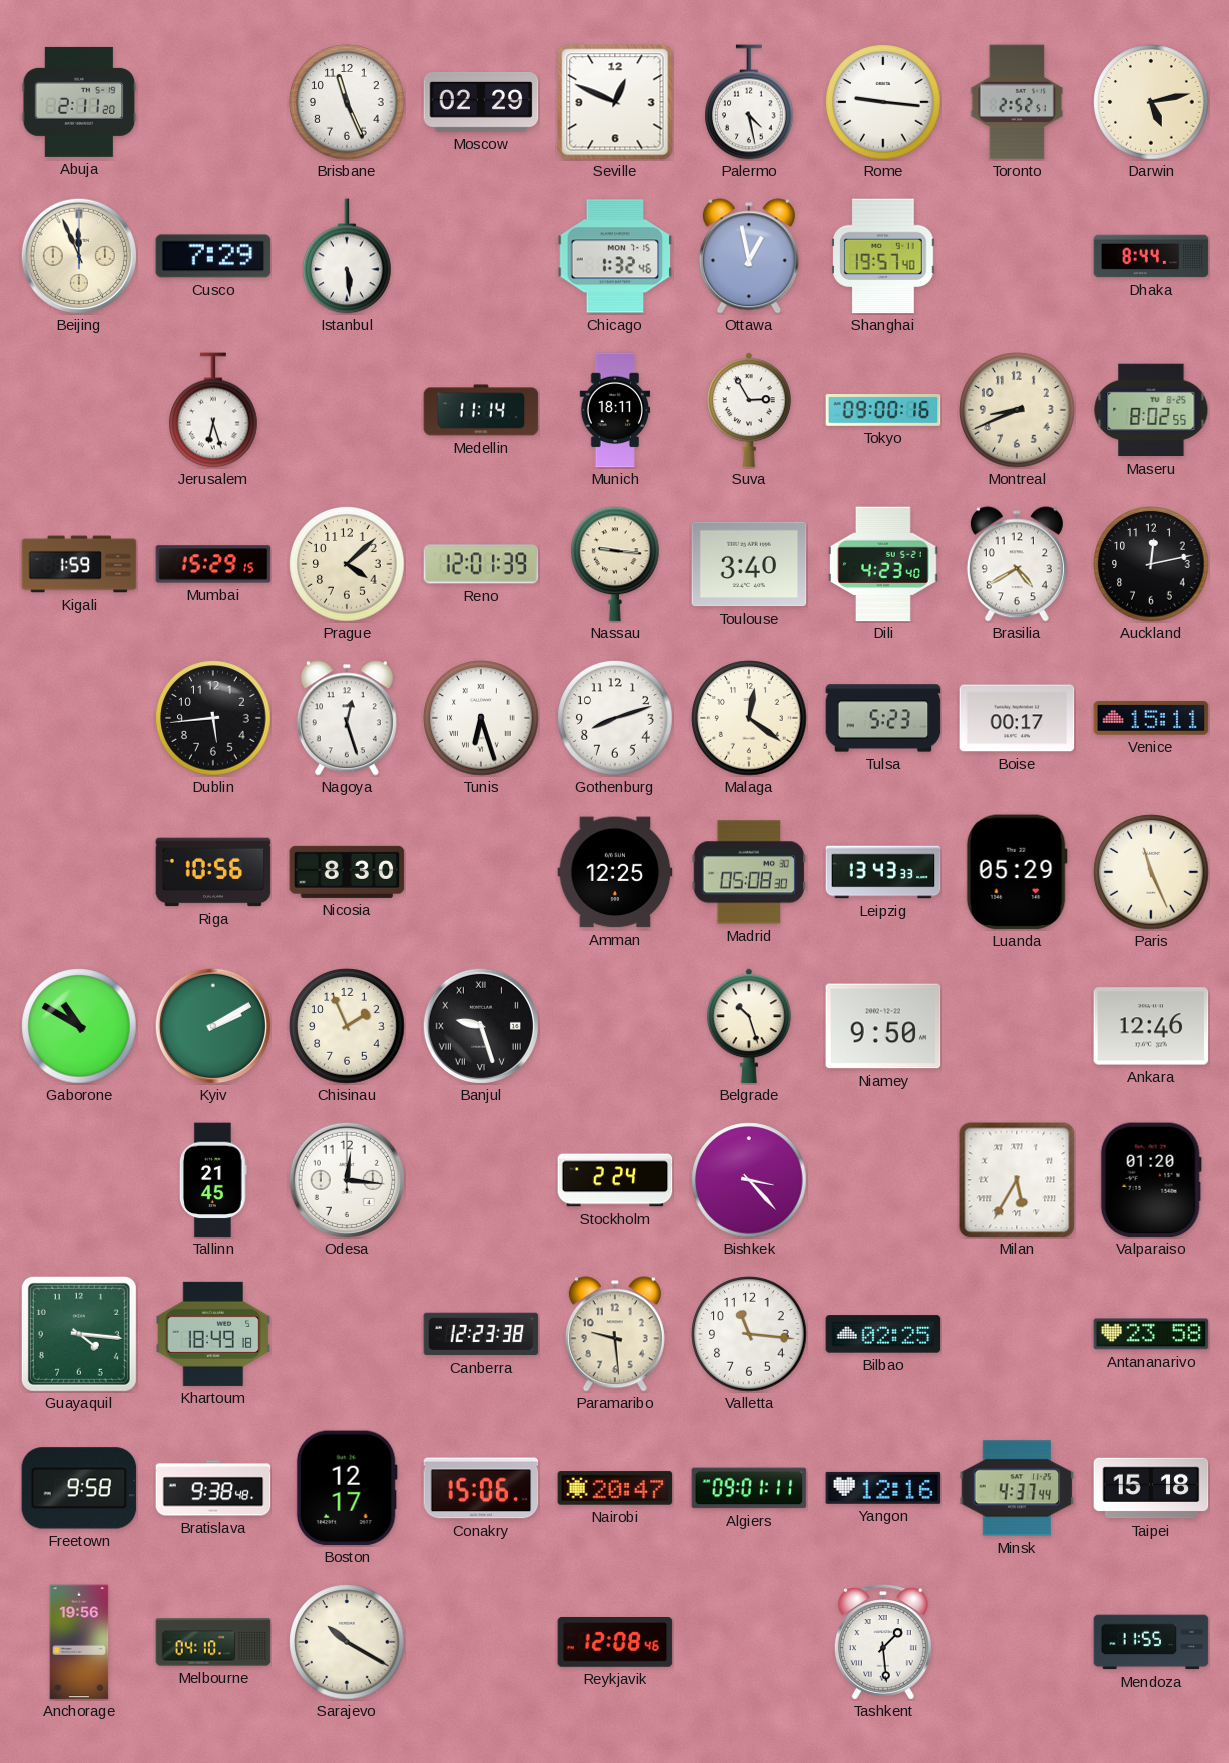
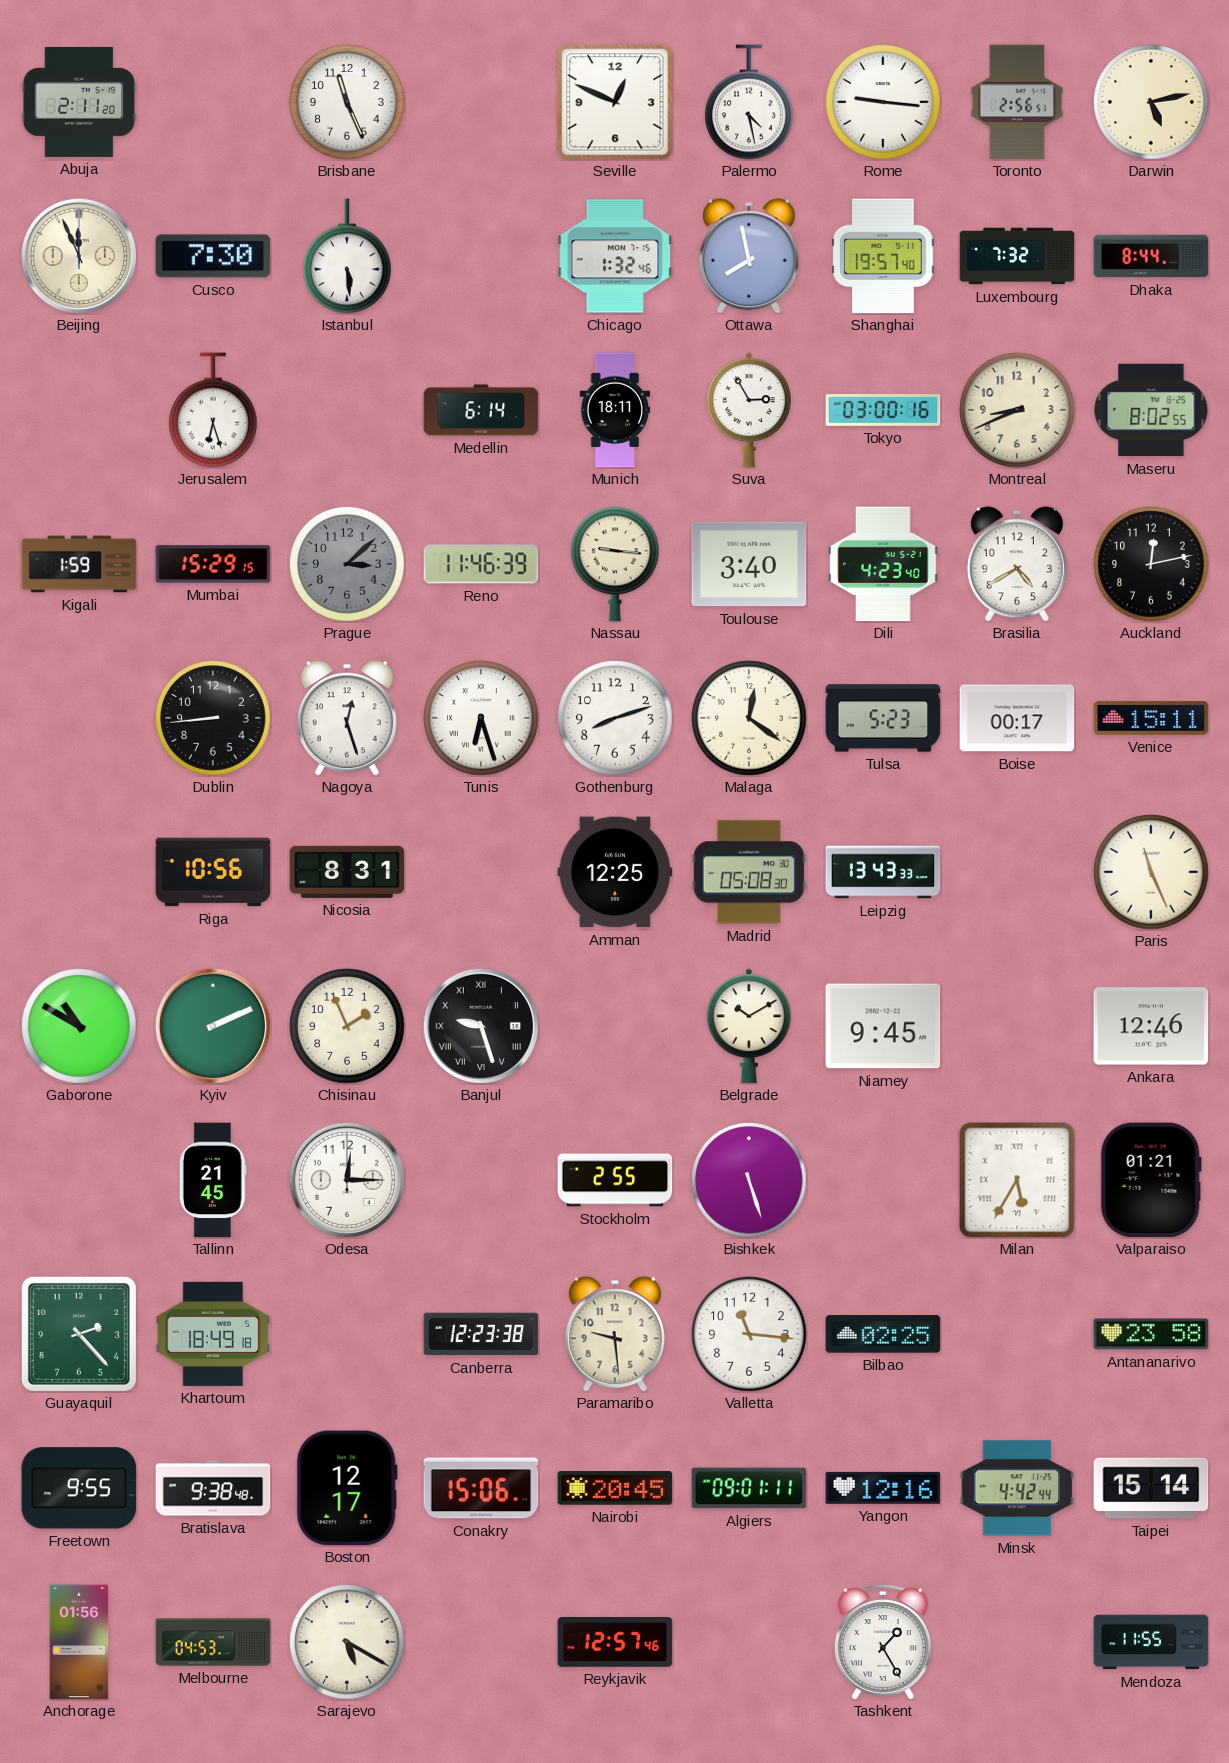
Moscow: 02:29 -> none
Toronto: 2:52 -> 2:56
Cusco: 7:29 -> 7:30
Ottawa: 12:58 -> 7:58
Luxembourg: none -> 7:32
Medellin: 11:14 -> 6:14
Tokyo: 09:00 -> 03:00
Prague: 4:08 -> 3:08
Prague dial: cream -> grey
Reno: 12:01 -> 11:46
Dublin: 5:44 -> 8:44
Nicosia: 8:30 -> 8:31
Luanda: 05:29 -> none
Kyiv: 2:10 -> 2:11
Belgrade: 10:27 -> 10:10
Niamey: 9:50 -> 9:45
Odesa: 12:16 -> 12:15
Stockholm: 2:24 -> 2:55
Bishkek: 3:23 -> 5:27
Valparaiso: 01:20 -> 01:21
Guayaquil: 4:16 -> 2:23
Freetown: 9:58 -> 9:55
Nairobi: 20:47 -> 20:45
Minsk: 4:37 -> 4:42
Taipei: 15:18 -> 15:14
Anchorage: 19:56 -> 01:56
Melbourne: 04:10 -> 04:53
Sarajevo: 10:20 -> 5:20
Reykjavik: 12:08 -> 12:57
Tashkent: 1:29 -> 1:25
